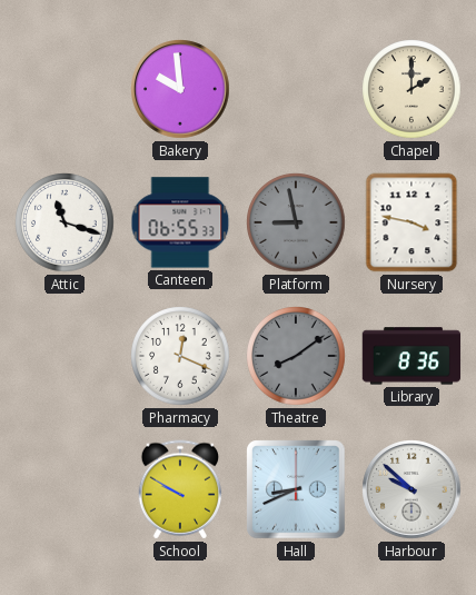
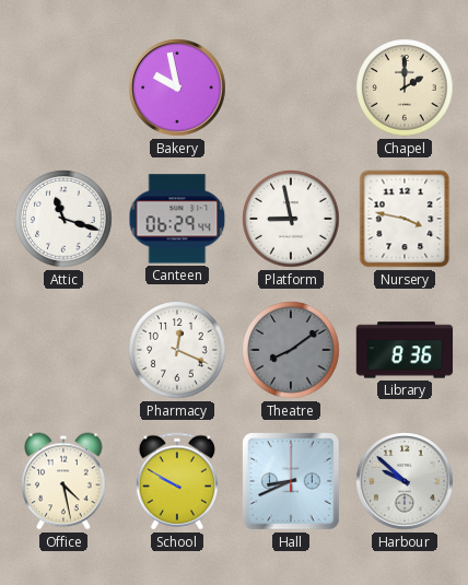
Bakery: 9:59 -> 9:58
Canteen: 06:55 -> 06:29
Platform dial: grey -> white
Office: none -> 4:28
